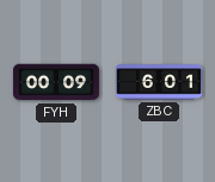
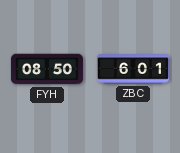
FYH: 00:09 -> 08:50
